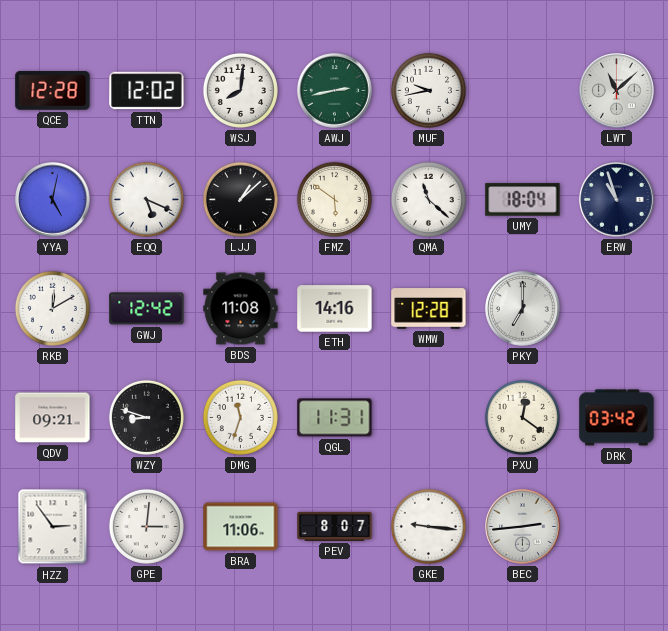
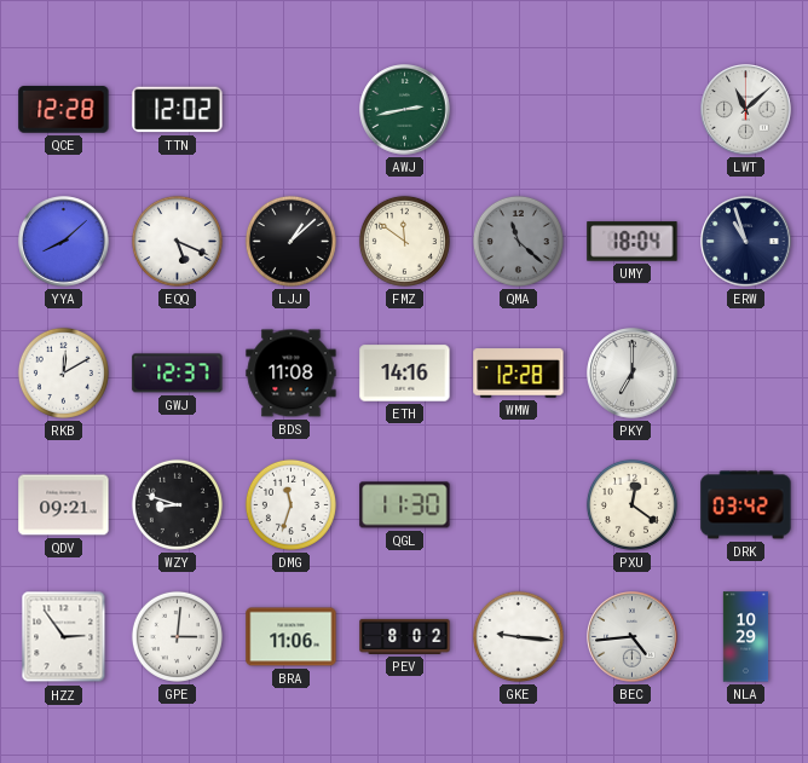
WSJ: 8:01 -> none
MUF: 9:43 -> none
YYA: 5:02 -> 8:08
FMZ: 5:51 -> 11:51
QMA dial: white -> grey
GWJ: 12:42 -> 12:37
QGL: 11:31 -> 11:30
PEV: 8:07 -> 8:02
BEC: 2:44 -> 4:44
NLA: none -> 10:29
